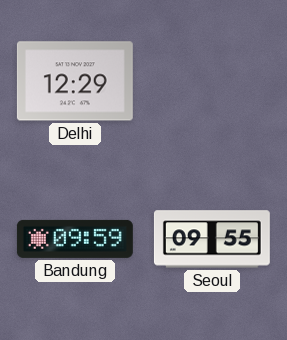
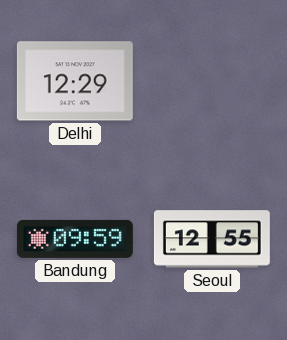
Seoul: 09:55 -> 12:55
